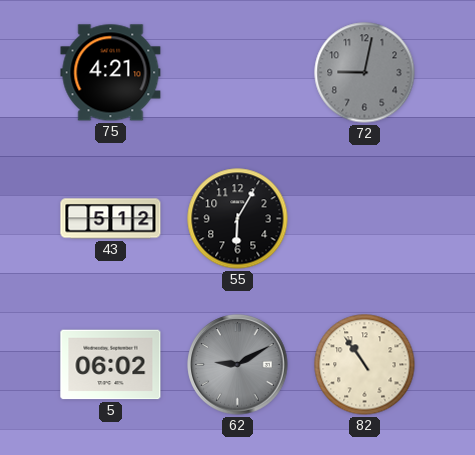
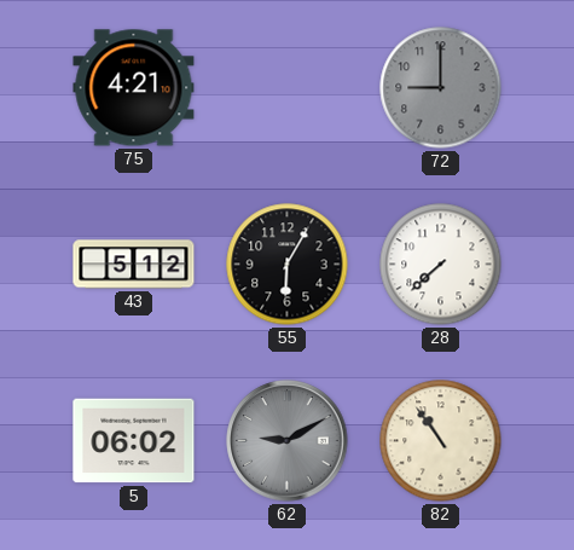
72: 9:02 -> 9:00
28: none -> 7:38
